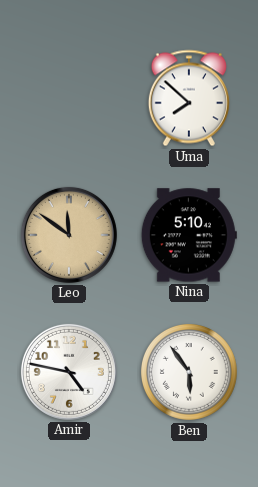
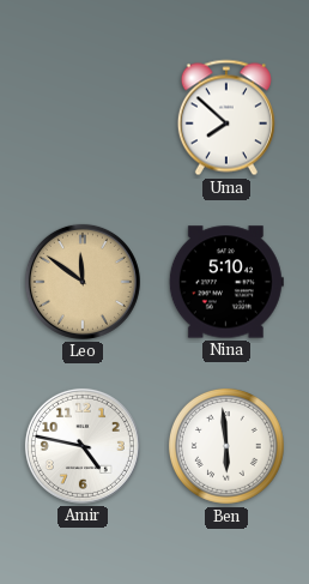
Ben: 5:54 -> 5:59
